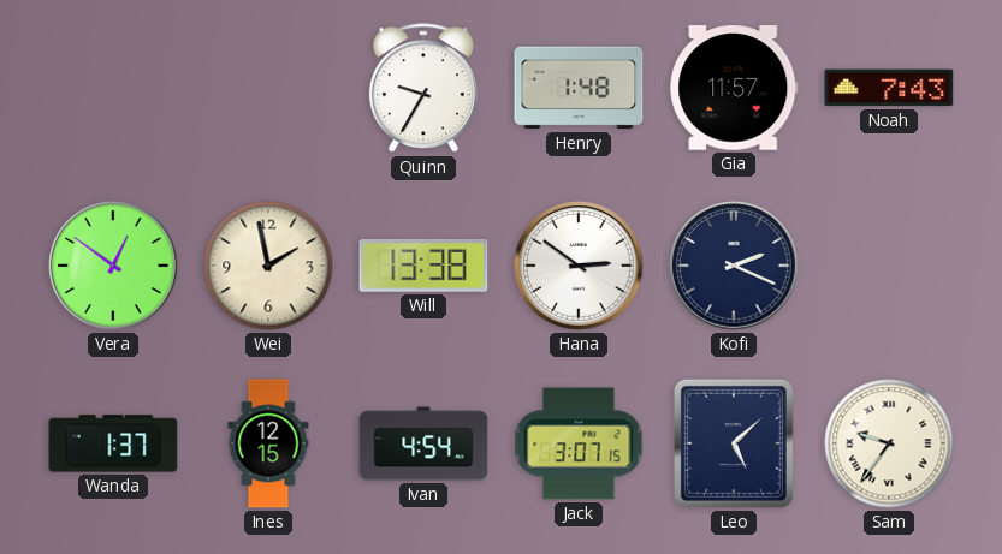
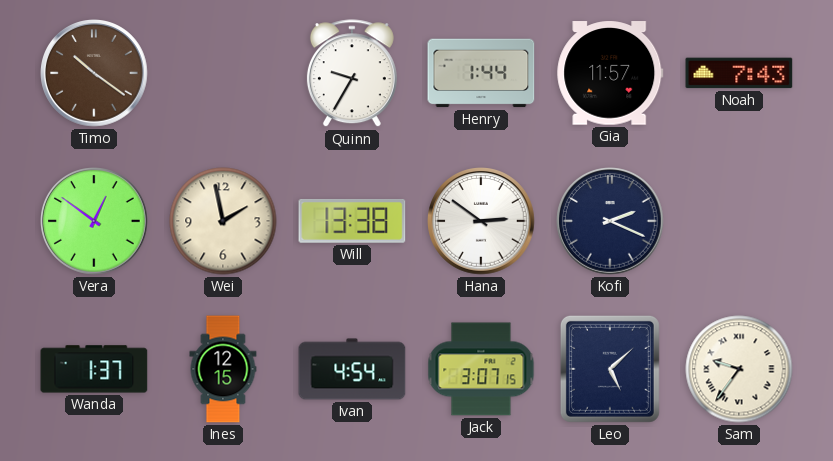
Timo: none -> 10:21
Henry: 1:48 -> 1:44
